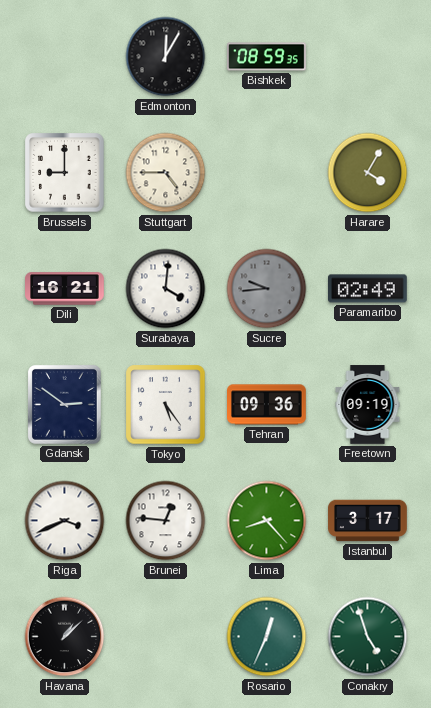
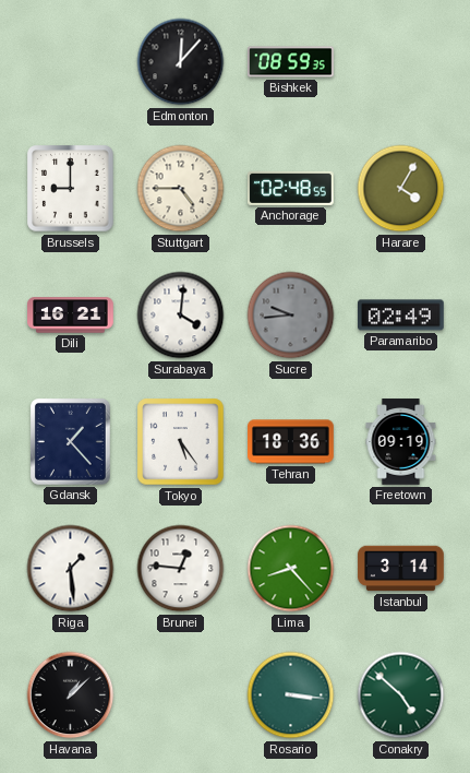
Edmonton: 12:05 -> 12:07
Anchorage: none -> 02:48
Gdansk: 2:51 -> 1:23
Tehran: 09:36 -> 18:36
Riga: 3:41 -> 1:29
Istanbul: 3:17 -> 3:14
Rosario: 12:34 -> 3:16
Conakry: 4:57 -> 4:52
